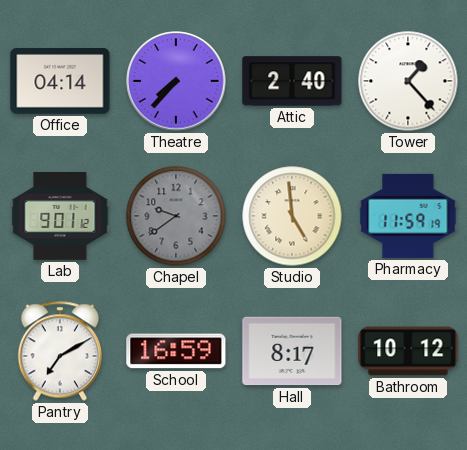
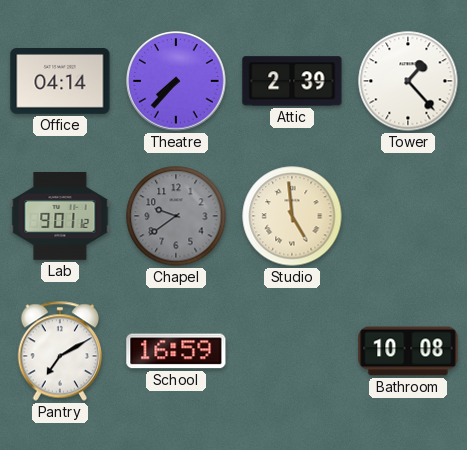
Attic: 2:40 -> 2:39
Pharmacy: 11:59 -> none
Hall: 8:17 -> none
Bathroom: 10:12 -> 10:08
